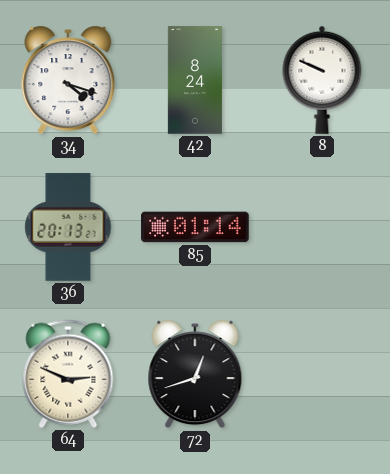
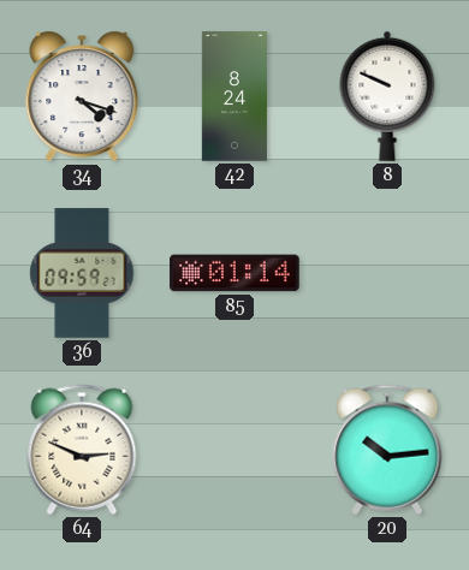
36: 20:13 -> 09:59
72: 12:42 -> none
20: none -> 10:14
